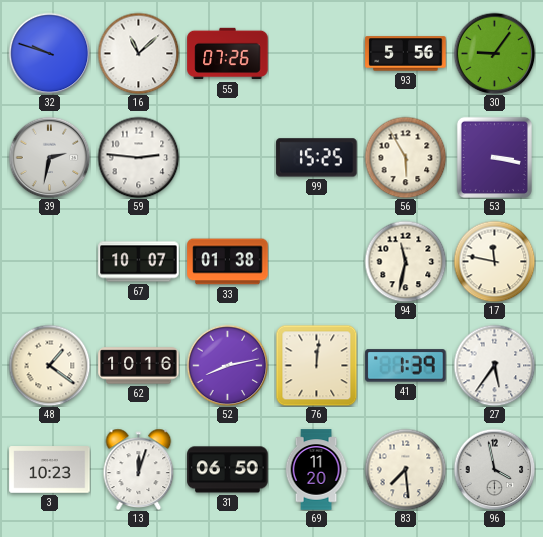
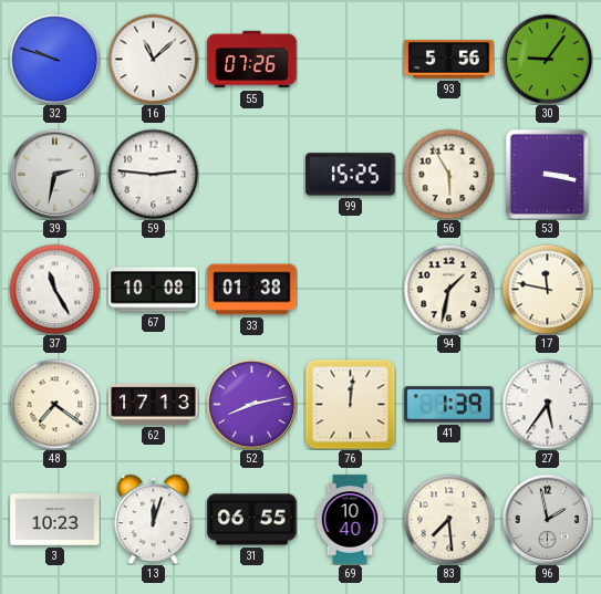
37: none -> 11:25
67: 10:07 -> 10:08
94: 11:32 -> 1:32
48: 1:21 -> 7:21
62: 10:16 -> 17:13
31: 06:50 -> 06:55
69: 11:20 -> 10:40
96: 3:58 -> 1:58
